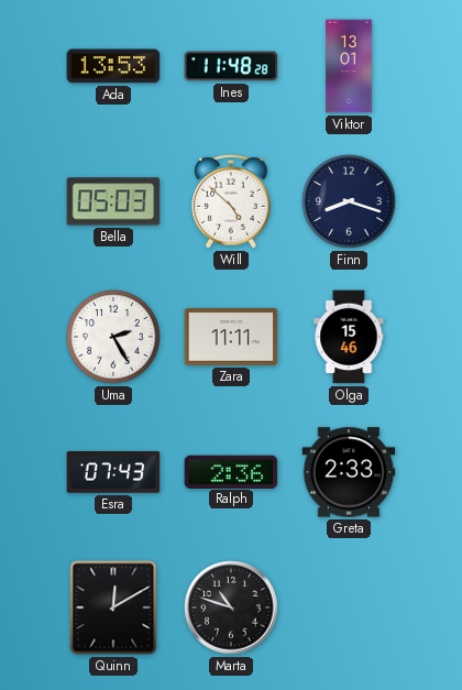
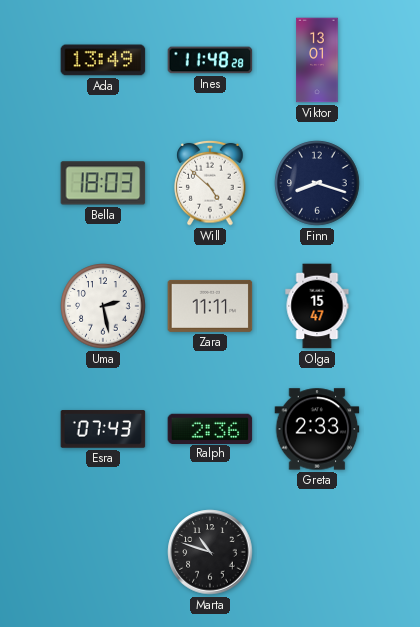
Ada: 13:53 -> 13:49
Bella: 05:03 -> 18:03
Uma: 2:25 -> 2:28
Olga: 15:46 -> 15:47
Quinn: 12:10 -> none
